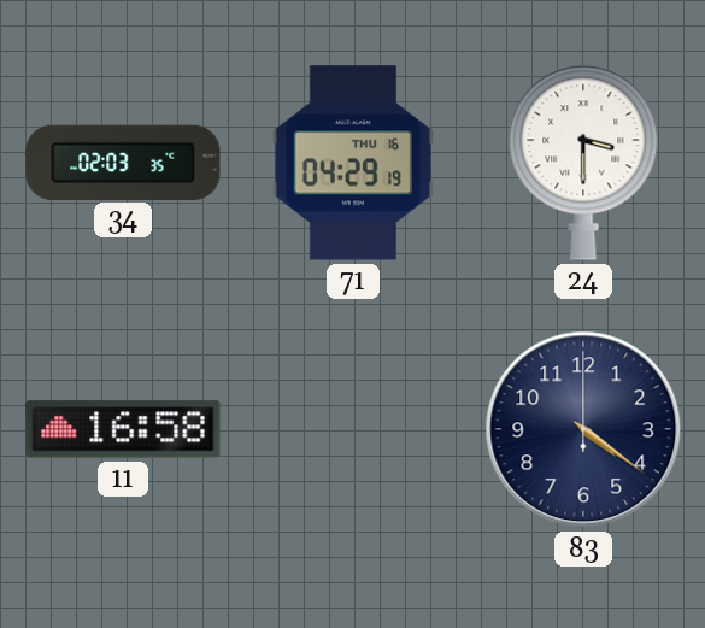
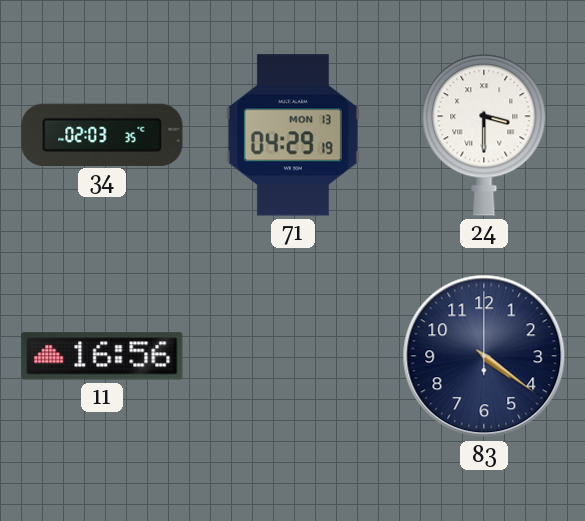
71 date: THU 16 -> MON 13
11: 16:58 -> 16:56
